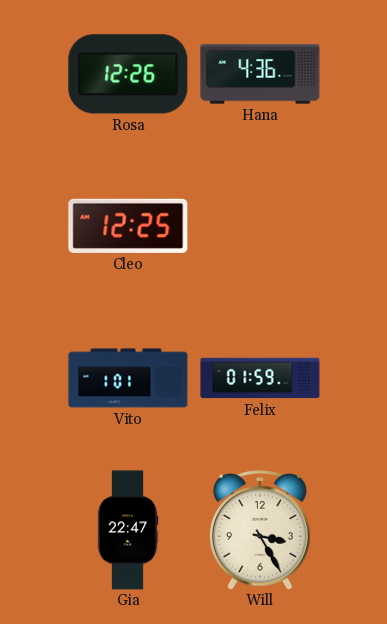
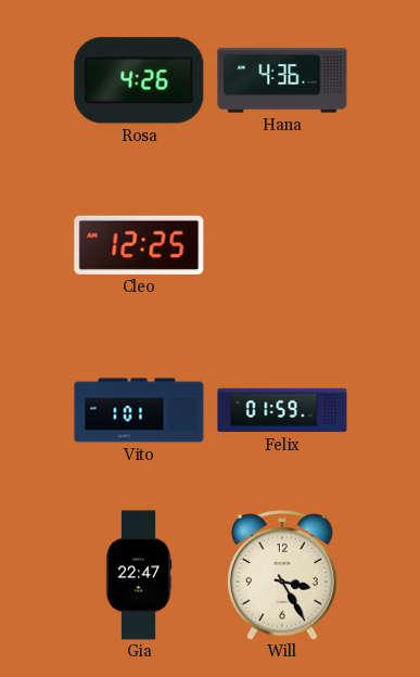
Rosa: 12:26 -> 4:26
